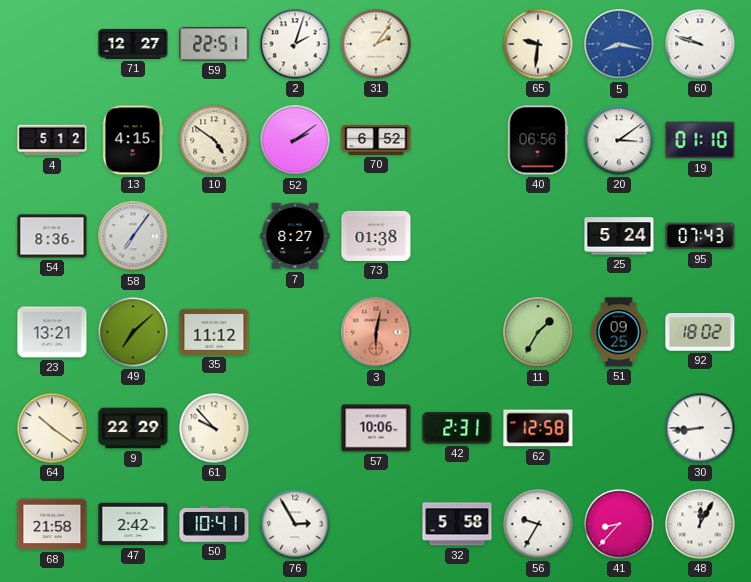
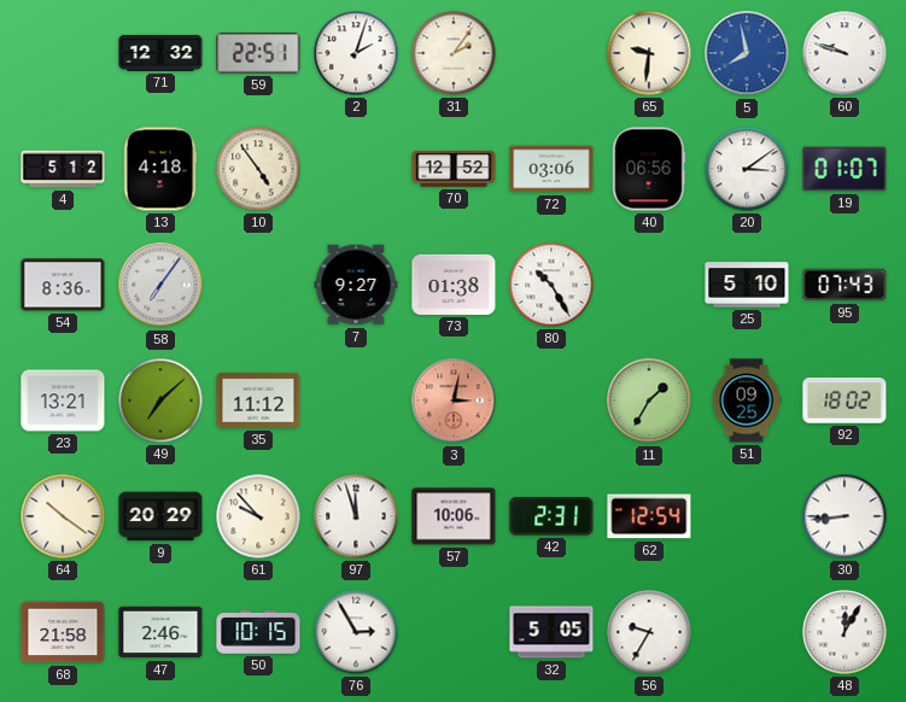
71: 12:27 -> 12:32
5: 8:17 -> 7:58
13: 4:15 -> 4:18
10: 4:51 -> 4:54
52: 2:09 -> none
70: 6:52 -> 12:52
72: none -> 03:06
19: 01:10 -> 01:07
7: 8:27 -> 9:27
80: none -> 10:25
25: 5:24 -> 5:10
3: 6:02 -> 3:02
9: 22:29 -> 20:29
97: none -> 11:57
62: 12:58 -> 12:54
47: 2:42 -> 2:46
50: 10:41 -> 10:15
32: 5:58 -> 5:05
41: 8:37 -> none
